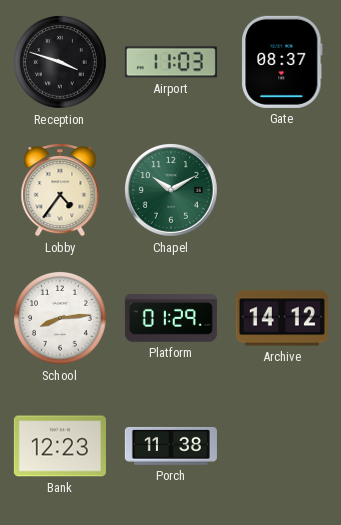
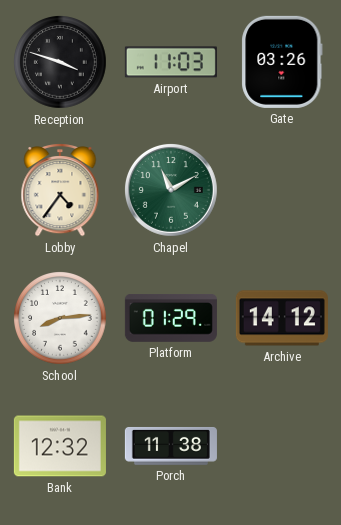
Gate: 08:37 -> 03:26
Chapel: 10:10 -> 11:10
Bank: 12:23 -> 12:32
